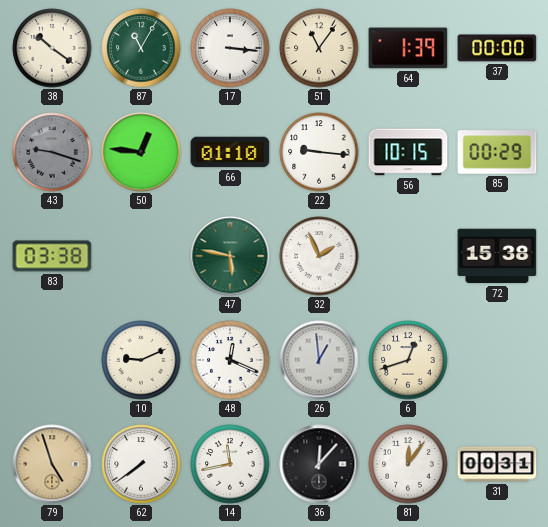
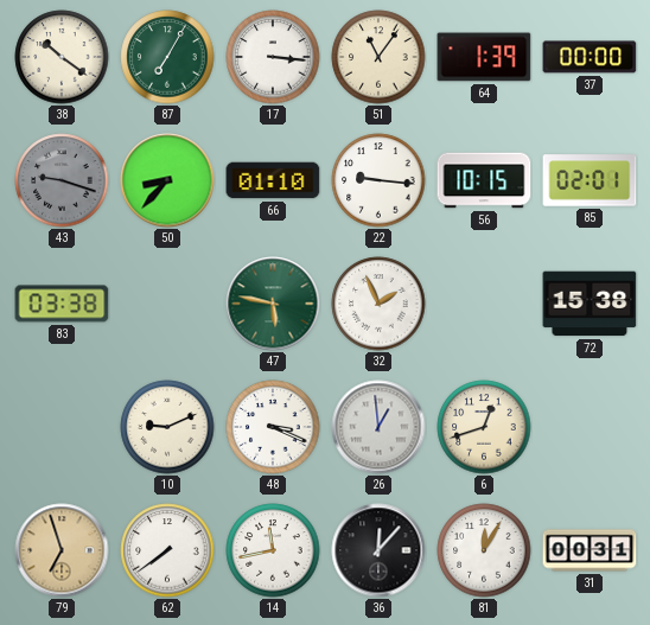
87: 11:05 -> 7:05
50: 12:46 -> 8:37
85: 00:29 -> 02:01
48: 12:19 -> 3:19
79: 4:57 -> 6:57
81: 12:06 -> 12:05
